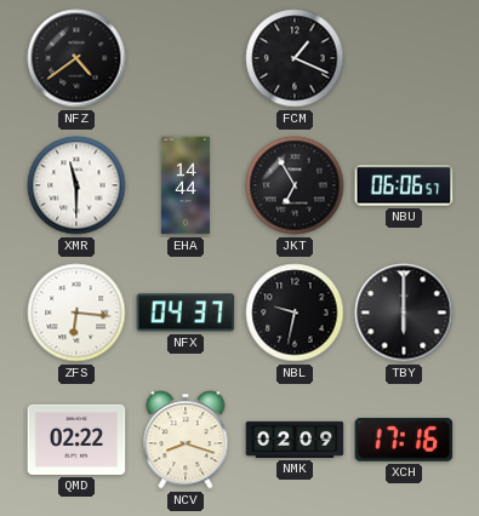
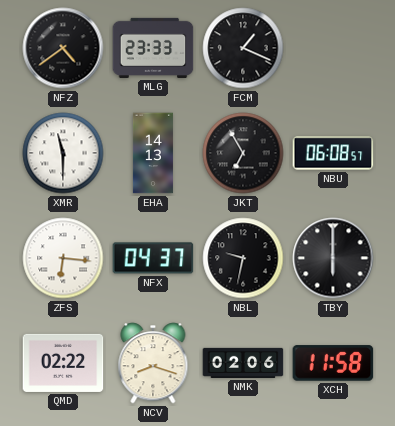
MLG: none -> 23:33
EHA: 14:44 -> 14:13
NBU: 06:06 -> 06:08
NMK: 02:09 -> 02:06
XCH: 17:16 -> 11:58
